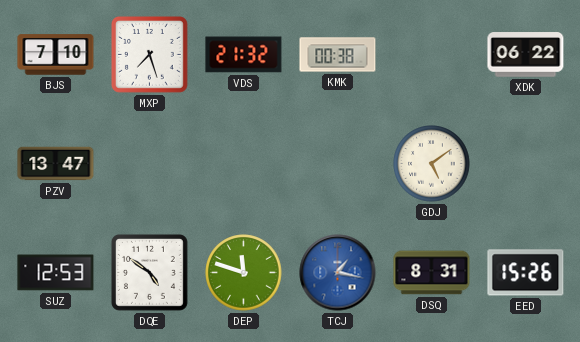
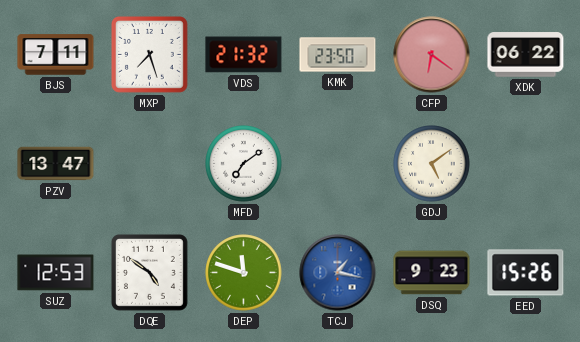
BJS: 7:10 -> 7:11
KMK: 00:38 -> 23:50
CFP: none -> 6:21
MFD: none -> 7:09
DSQ: 8:31 -> 9:23
